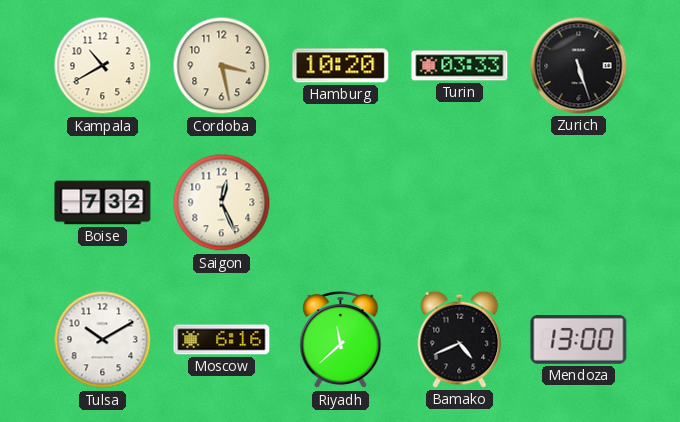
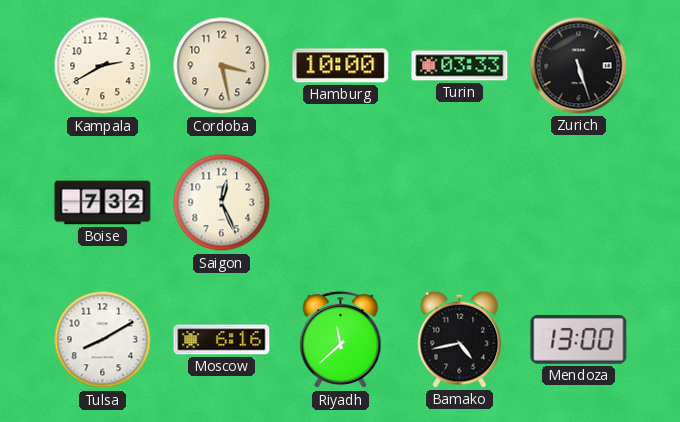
Kampala: 10:40 -> 2:40
Hamburg: 10:20 -> 10:00
Tulsa: 10:10 -> 8:10
Bamako: 4:41 -> 4:43
